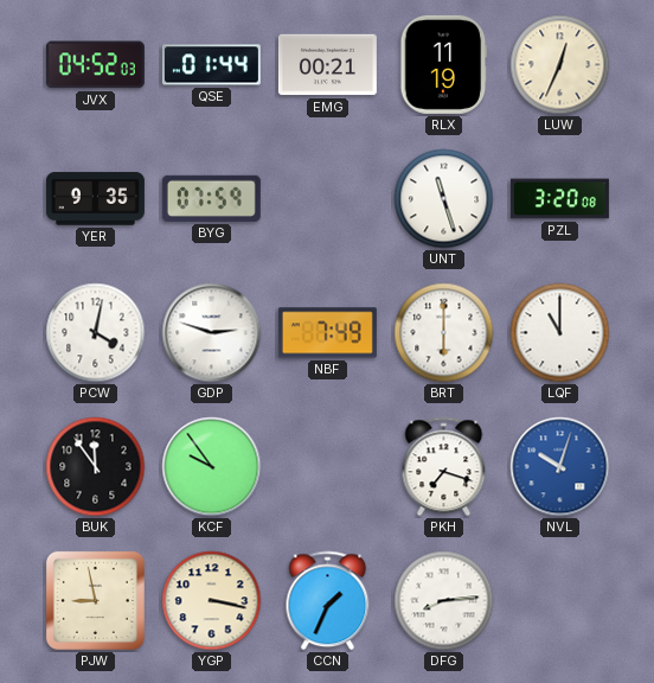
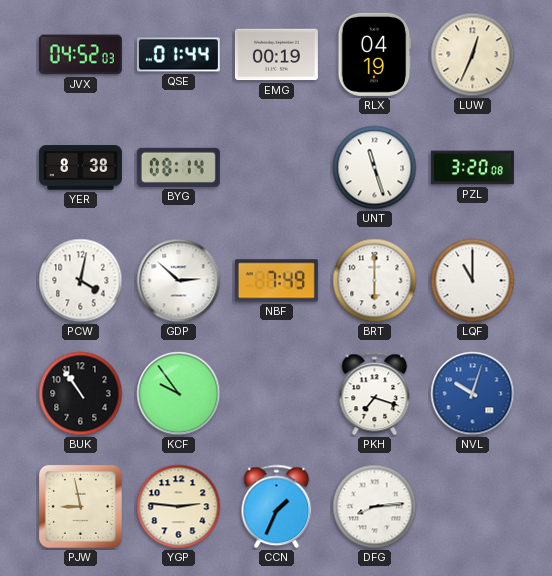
EMG: 00:21 -> 00:19
RLX: 11:19 -> 04:19
YER: 9:35 -> 8:38
BYG: 07:59 -> 08:14
GDP: 2:48 -> 2:52
BUK: 11:54 -> 10:54
YGP: 3:17 -> 2:46
